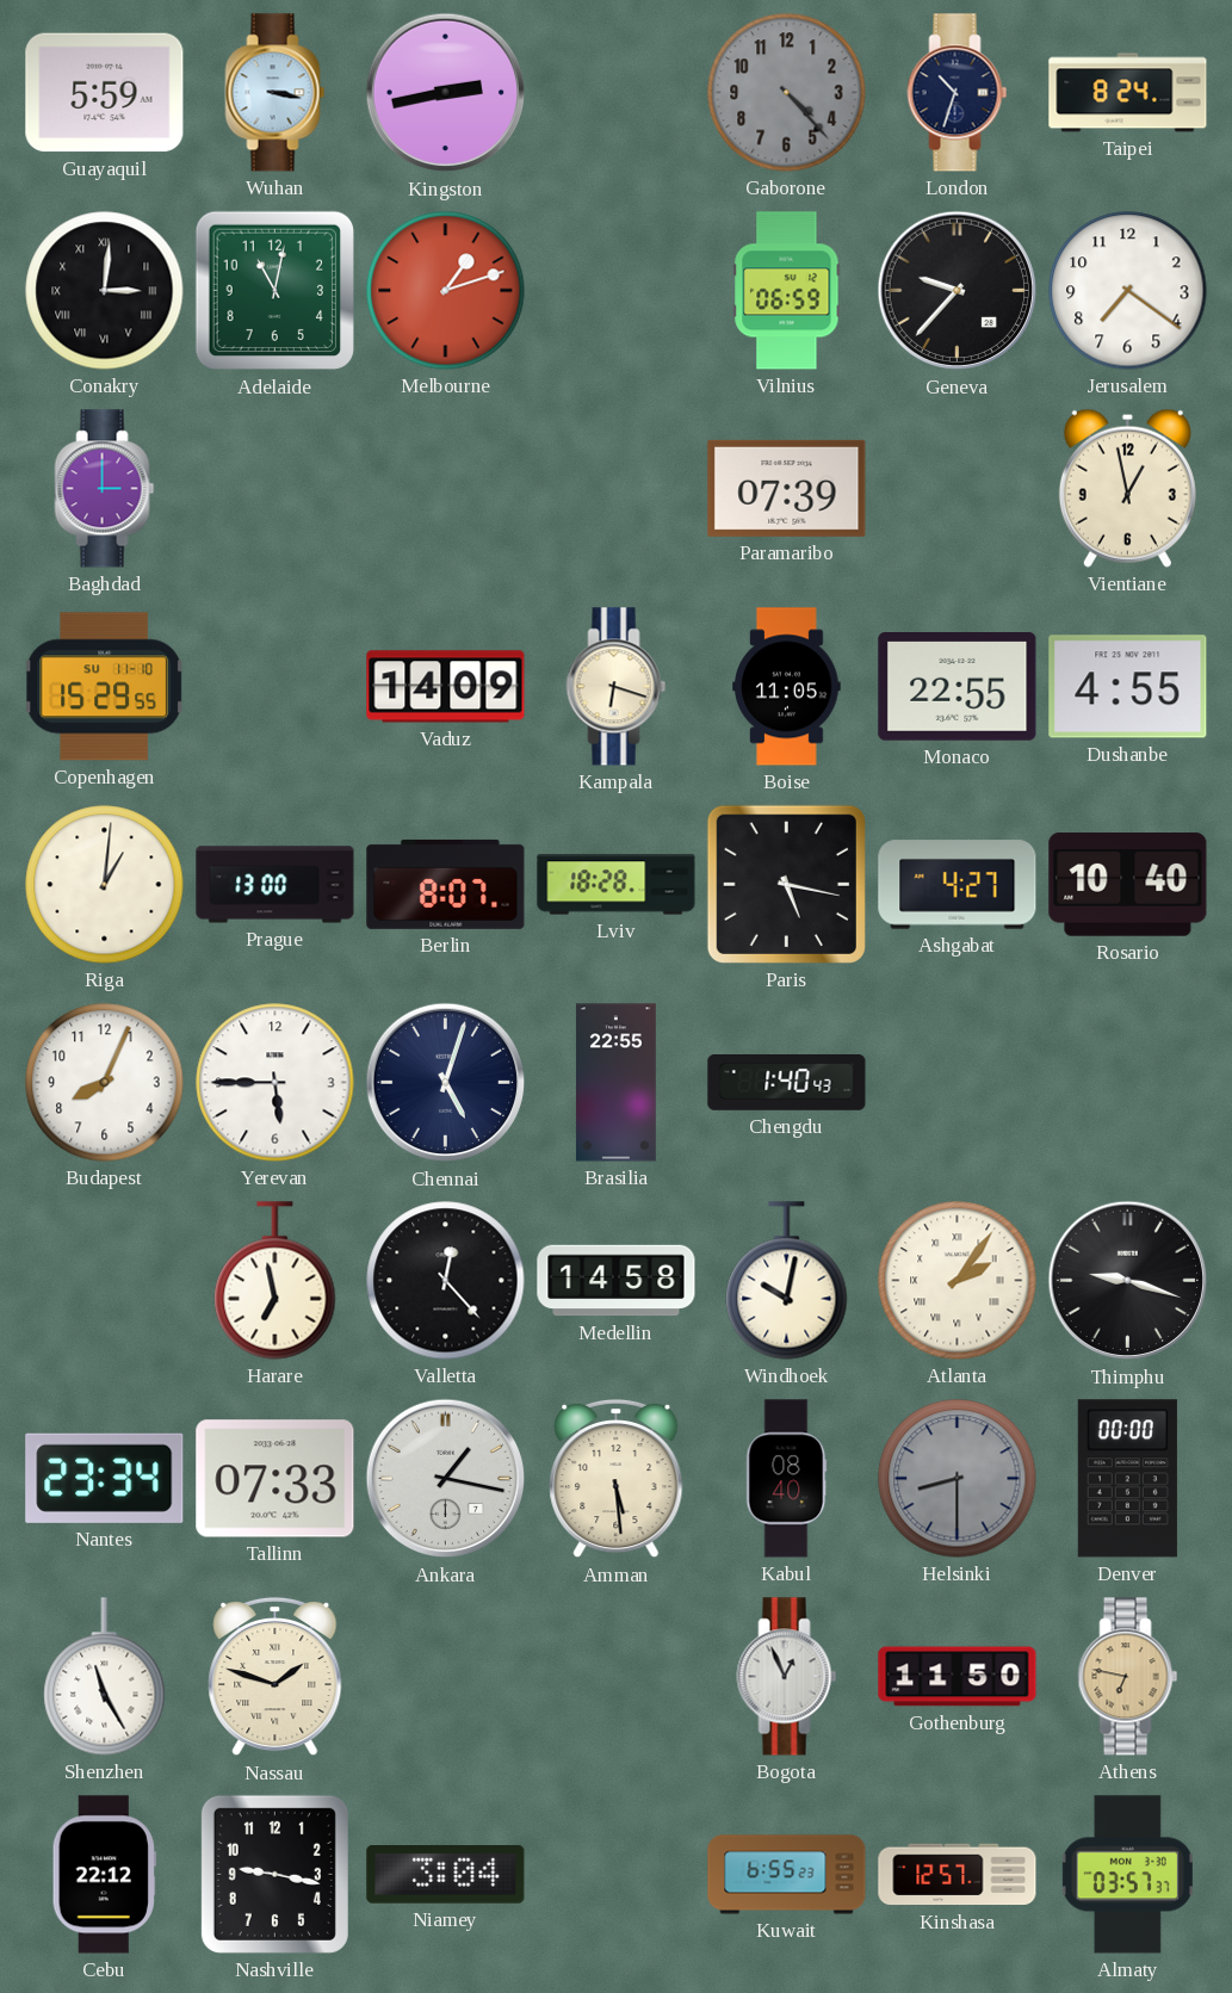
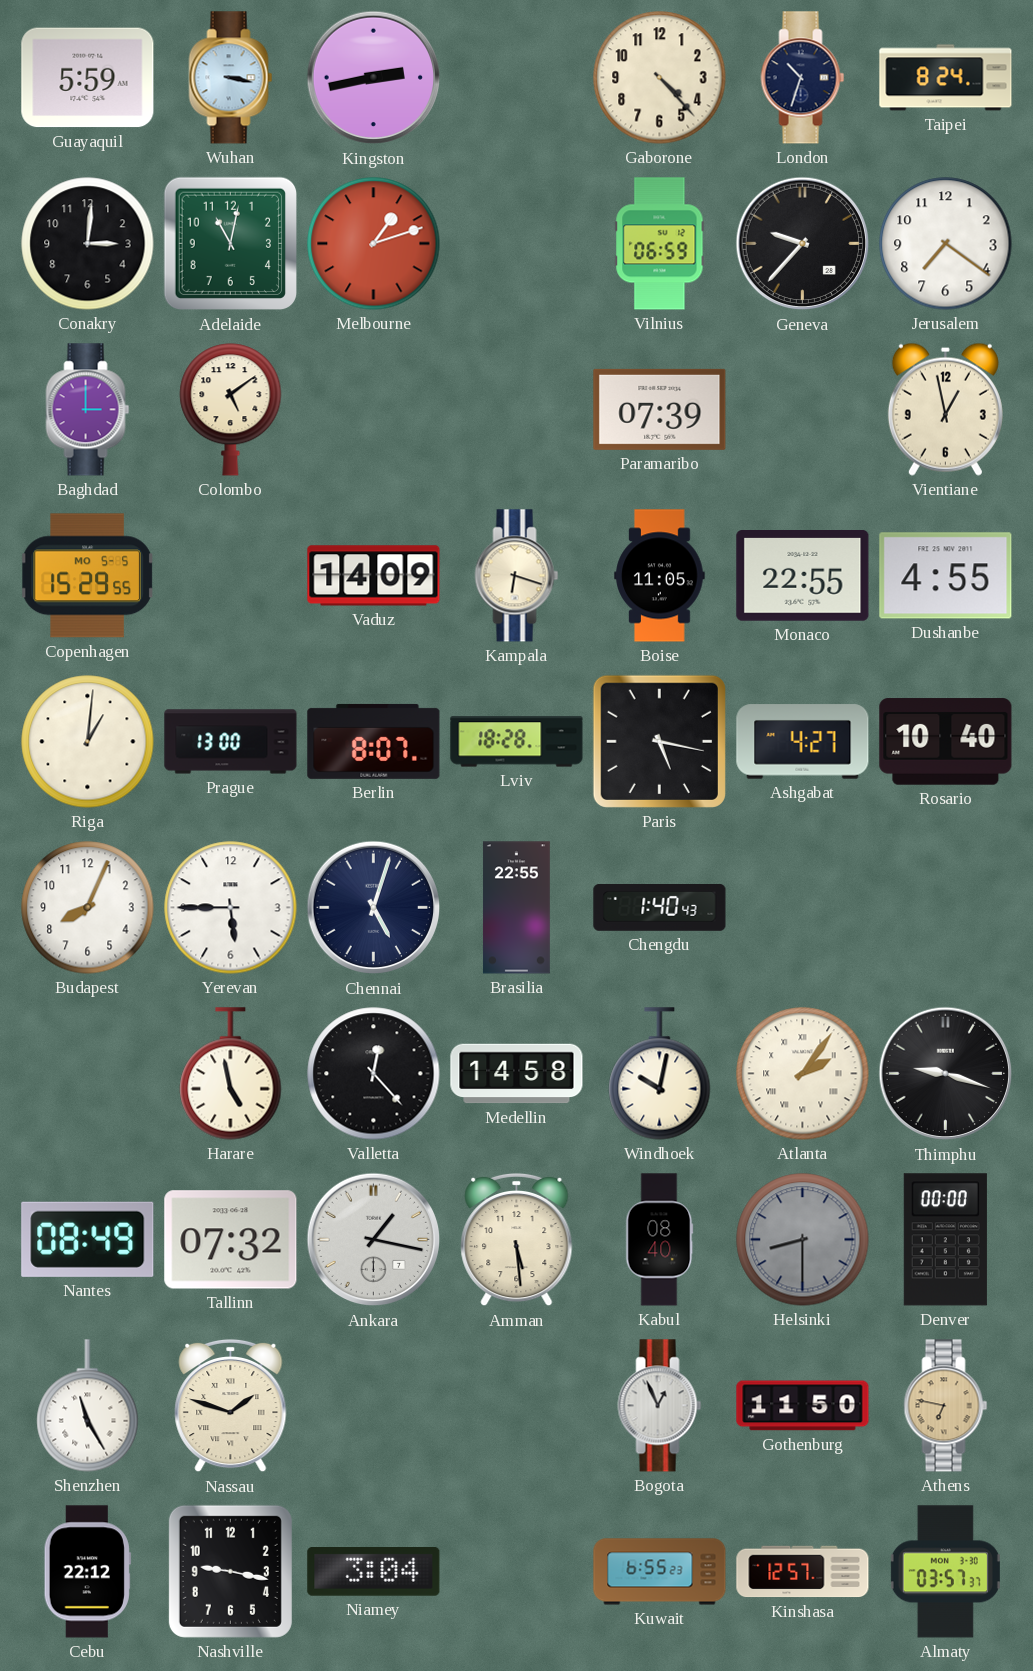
Gaborone dial: grey -> cream
Conakry numerals: Roman -> Arabic
Colombo: none -> 5:09
Copenhagen date: SU 11-10 -> MO 5-5
Harare: 6:58 -> 4:58
Nantes: 23:34 -> 08:49
Tallinn: 07:33 -> 07:32
